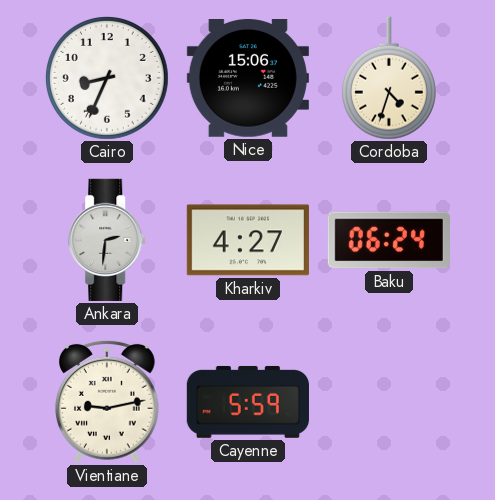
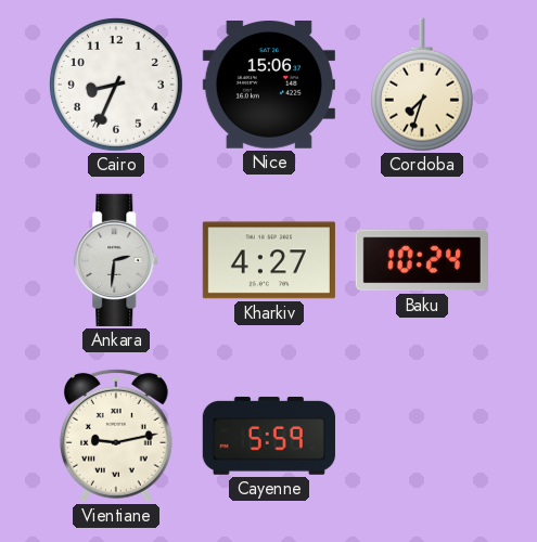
Cordoba: 4:33 -> 7:33
Baku: 06:24 -> 10:24
